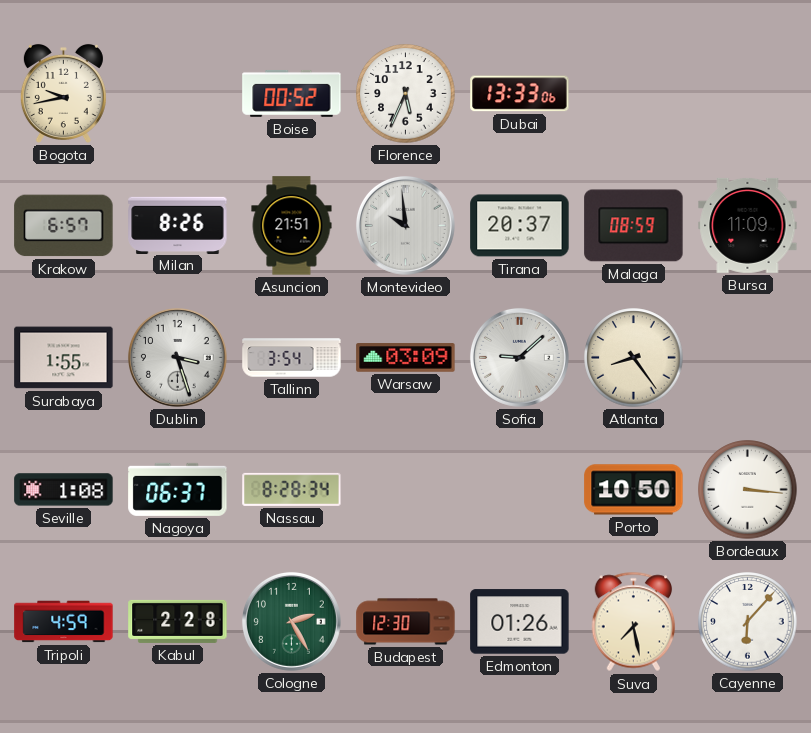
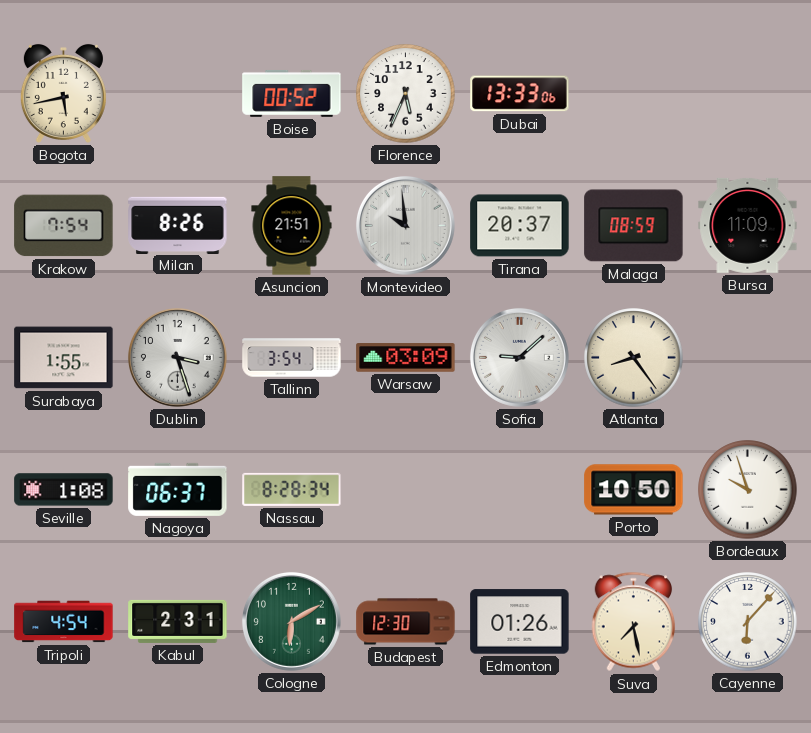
Bogota: 9:43 -> 5:43
Krakow: 6:57 -> 7:54
Bordeaux: 3:16 -> 9:57
Tripoli: 4:59 -> 4:54
Kabul: 2:28 -> 2:31
Cologne: 2:25 -> 6:10
